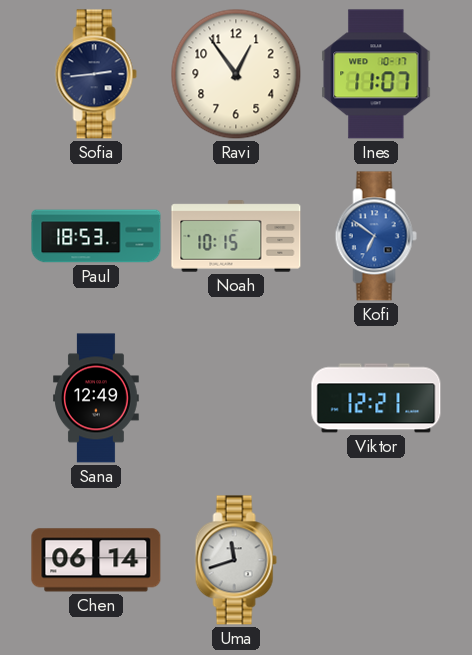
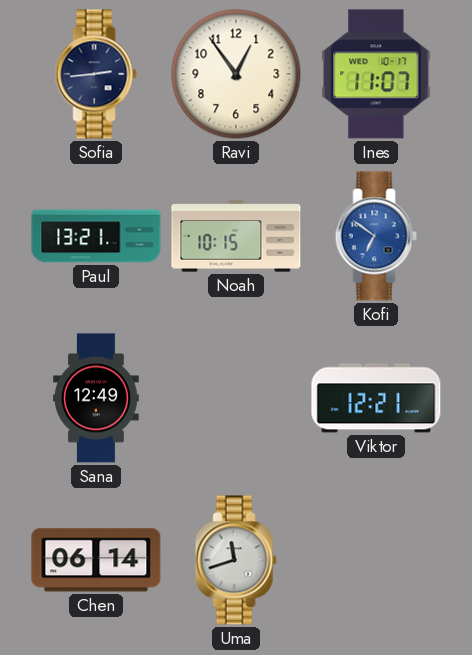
Paul: 18:53 -> 13:21
